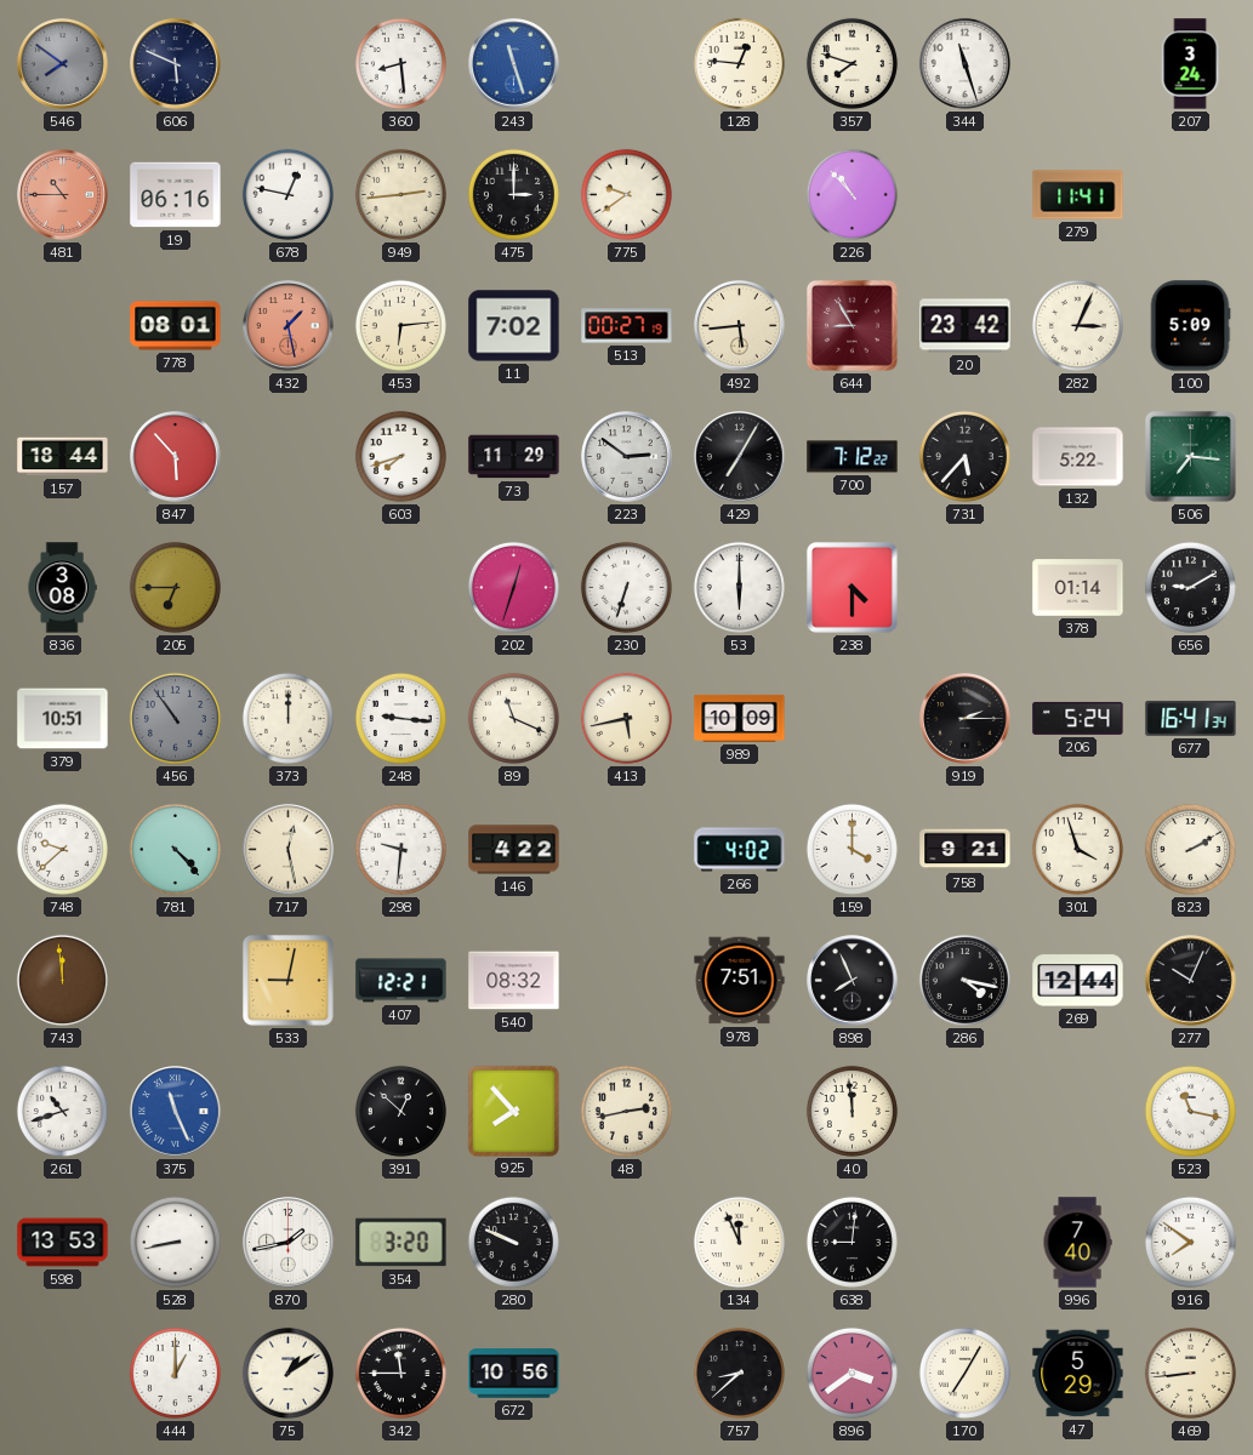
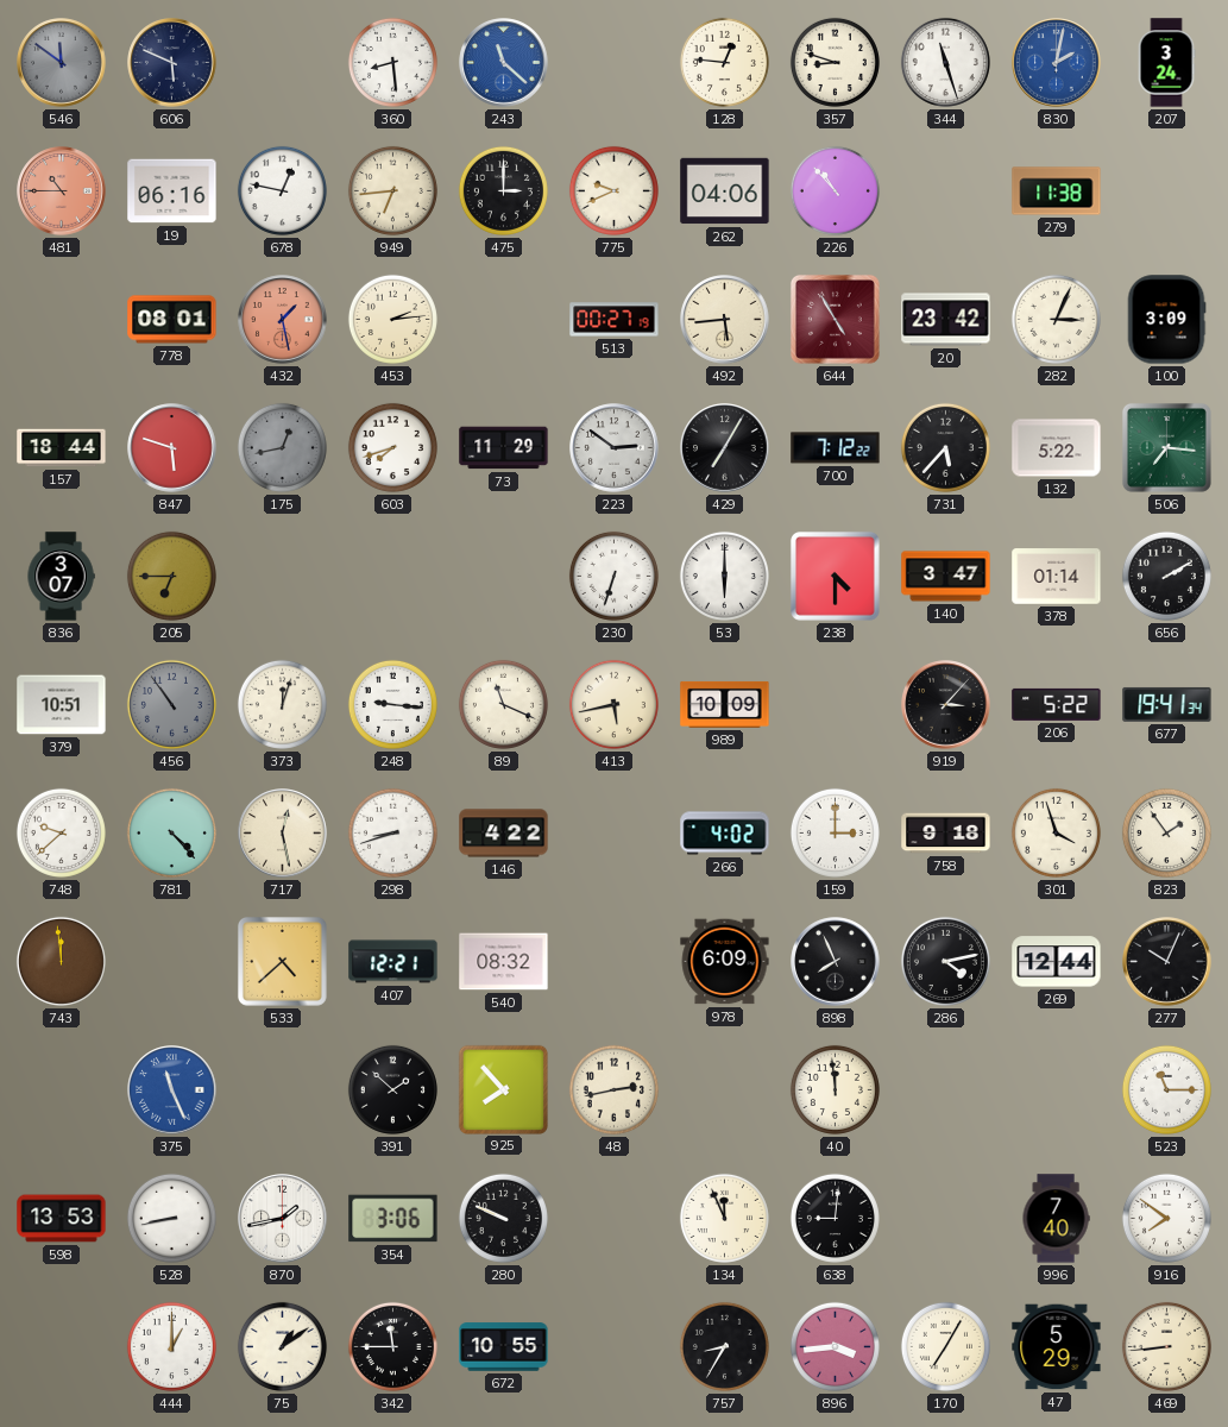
546: 7:51 -> 11:51
243: 11:27 -> 11:22
357: 7:48 -> 8:48
830: none -> 2:02
949: 2:44 -> 6:44
775: 9:39 -> 9:41
262: none -> 04:06
279: 11:41 -> 11:38
453: 6:14 -> 2:14
11: 7:02 -> none
644: 8:55 -> 4:55
100: 5:09 -> 3:09
847: 5:53 -> 5:48
175: none -> 12:43
836: 3:08 -> 3:07
202: 12:33 -> none
140: none -> 3:47
656: 9:10 -> 2:10
373: 12:00 -> 12:03
919: 2:15 -> 3:07
206: 5:24 -> 5:22
677: 16:41 -> 19:41
298: 9:31 -> 8:42
159: 4:00 -> 3:00
758: 9:21 -> 9:18
823: 2:10 -> 1:54
533: 9:02 -> 4:38
978: 7:51 -> 6:09
286: 4:17 -> 4:13
261: 10:42 -> none
391: 12:52 -> 1:52
523: 11:17 -> 11:15
354: 3:20 -> 3:06
672: 10:56 -> 10:55
757: 8:38 -> 8:35
896: 3:39 -> 3:44
